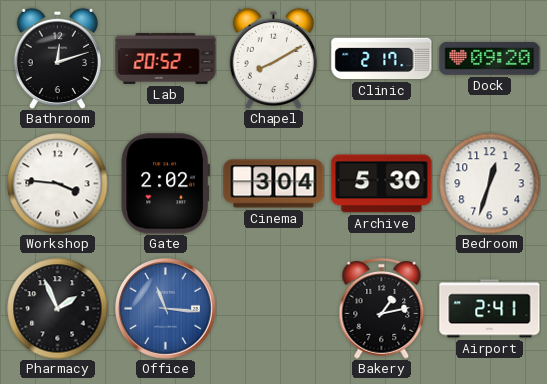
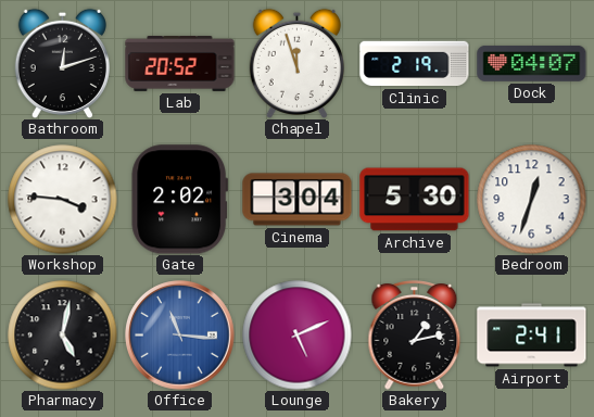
Chapel: 8:10 -> 11:57
Clinic: 2:17 -> 2:19
Dock: 09:20 -> 04:07
Pharmacy: 1:56 -> 5:02
Lounge: none -> 5:11
